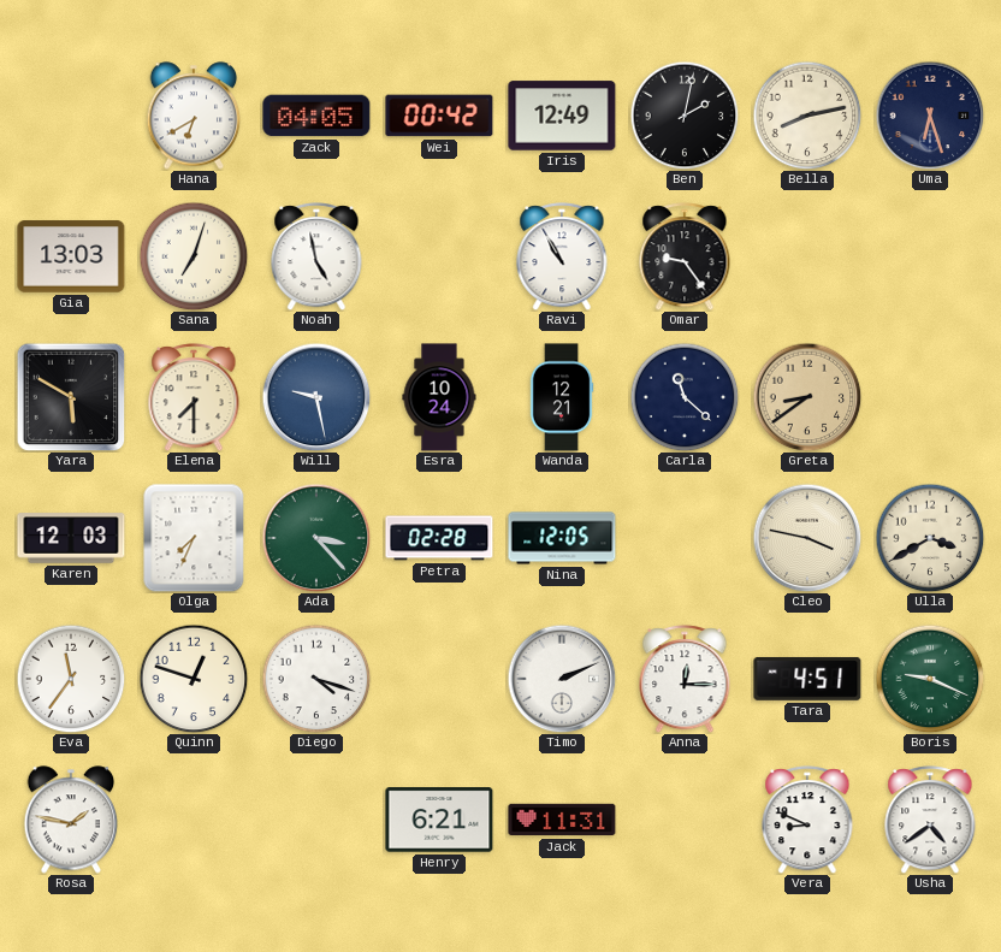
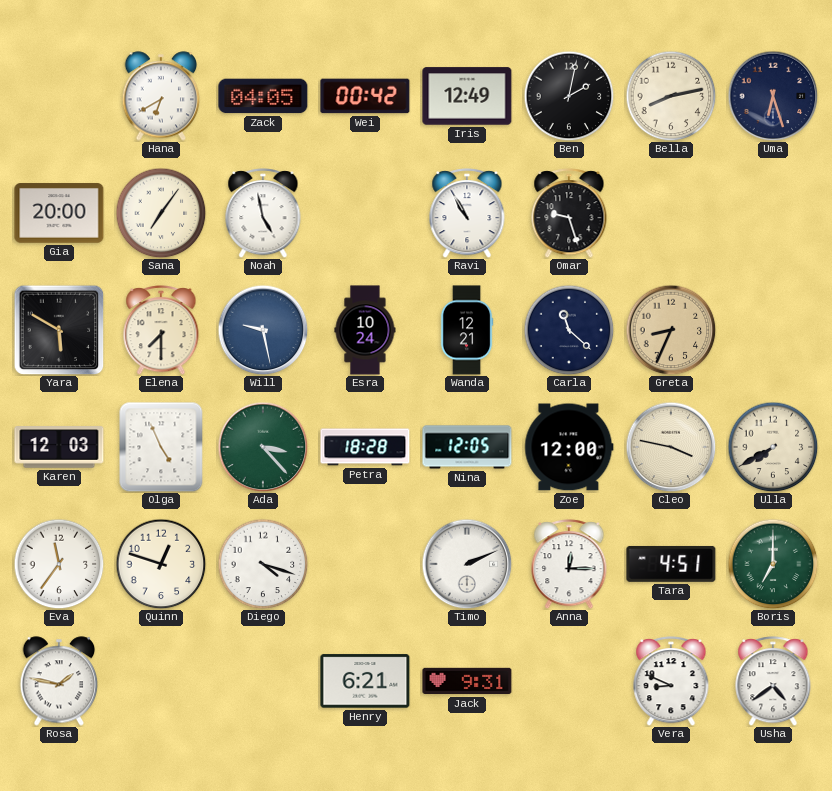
Gia: 13:03 -> 20:00
Sana: 7:03 -> 7:06
Omar: 9:24 -> 9:27
Greta: 8:39 -> 8:34
Olga: 7:34 -> 4:56
Petra: 02:28 -> 18:28
Zoe: none -> 12:00
Ulla: 3:40 -> 7:40
Boris: 9:19 -> 7:00
Jack: 11:31 -> 9:31
